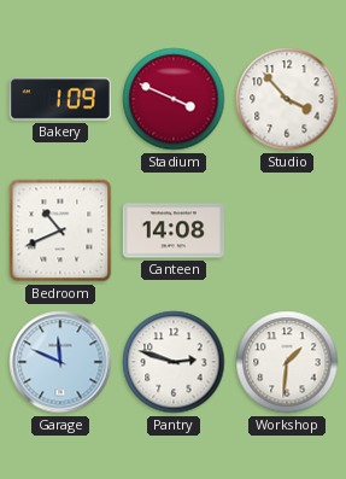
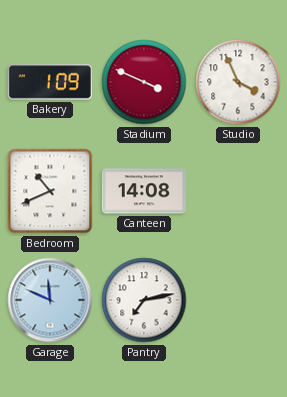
Studio: 3:53 -> 3:56
Pantry: 2:48 -> 7:13
Workshop: 1:31 -> none
